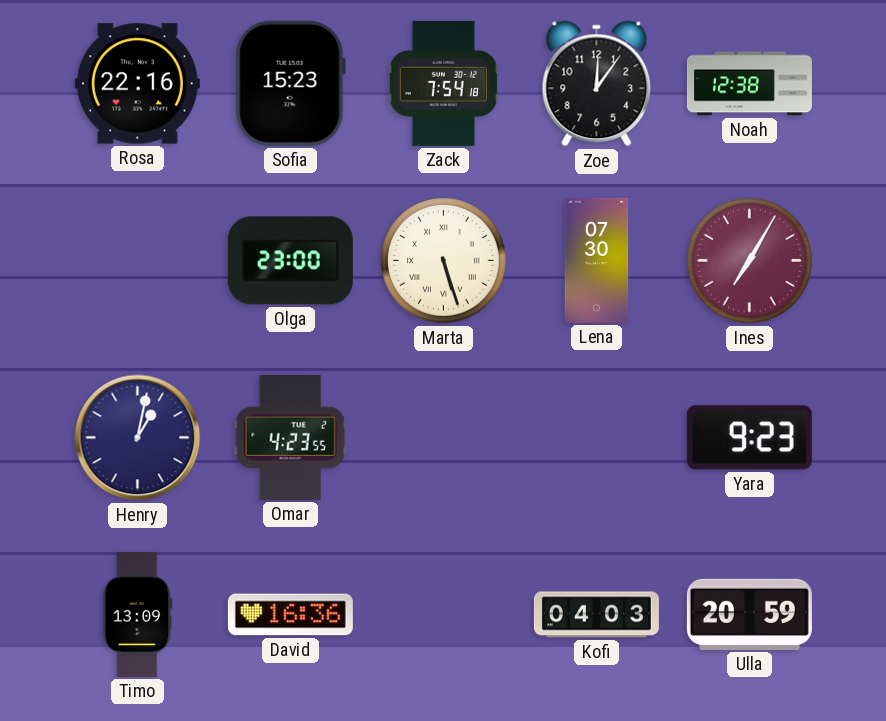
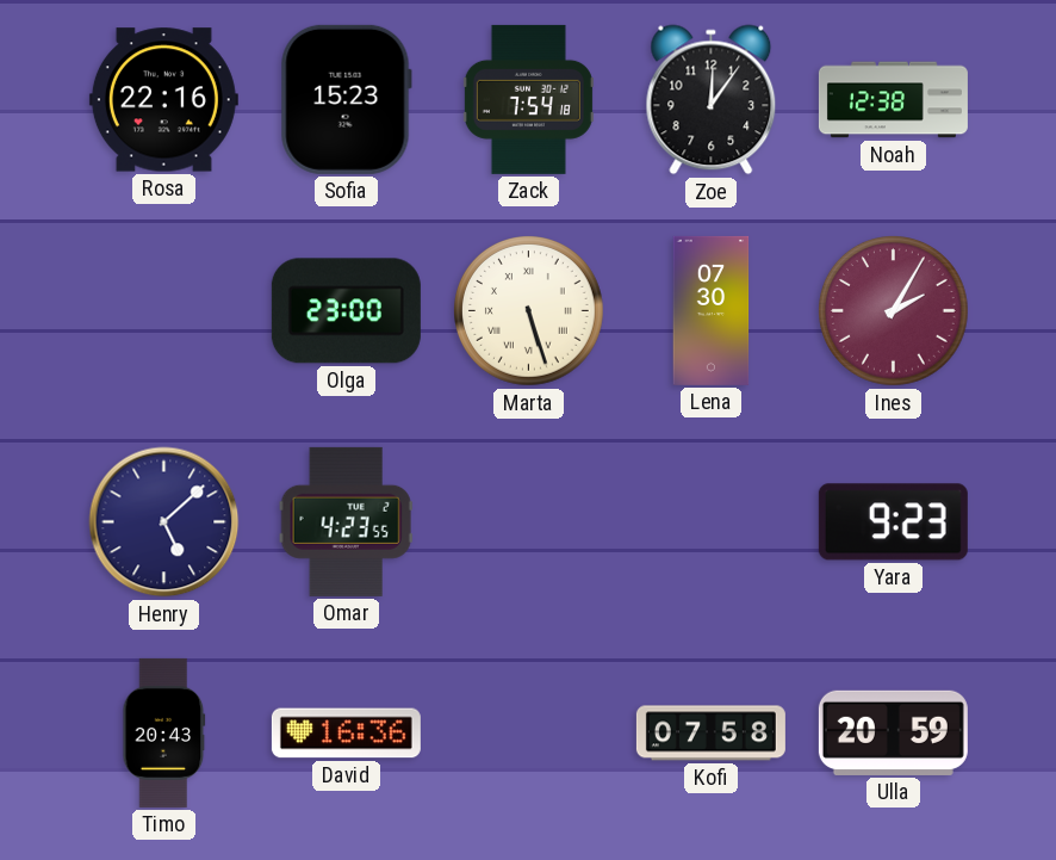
Ines: 7:05 -> 2:05
Henry: 1:02 -> 5:08
Timo: 13:09 -> 20:43
Kofi: 04:03 -> 07:58
